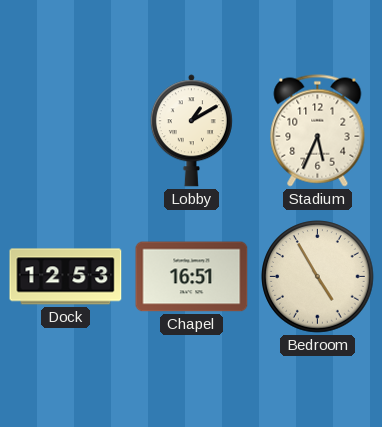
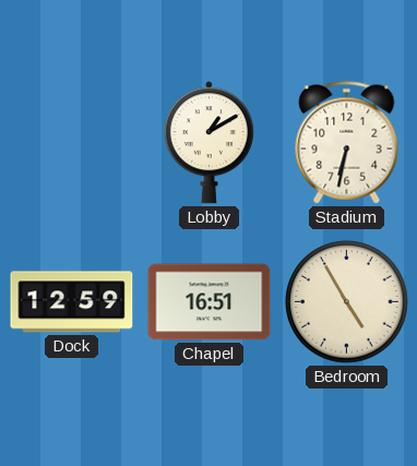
Stadium: 5:34 -> 6:32
Dock: 12:53 -> 12:59
